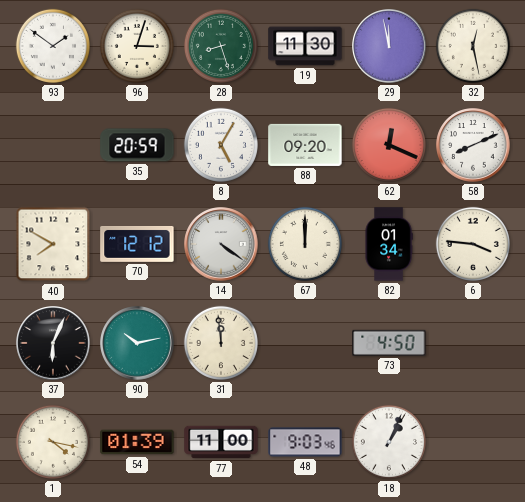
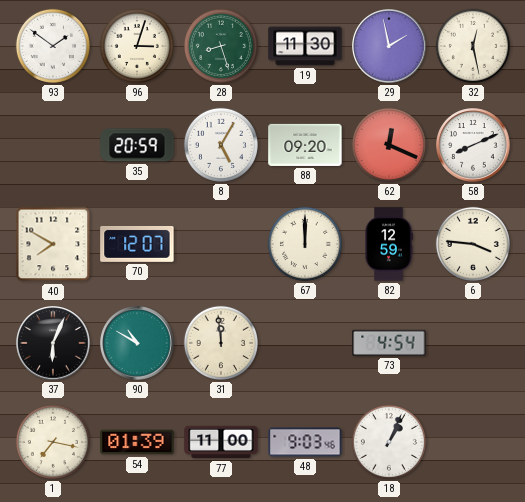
29: 11:58 -> 1:58
70: 12:12 -> 12:07
14: 4:21 -> none
82: 01:34 -> 12:59
90: 10:13 -> 10:50
73: 4:50 -> 4:54
1: 4:17 -> 7:17
